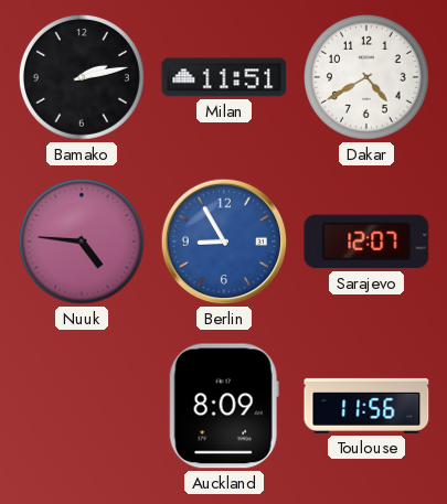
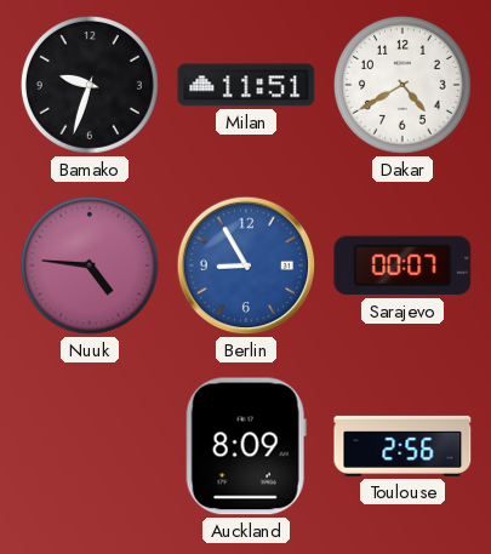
Bamako: 2:13 -> 9:33
Sarajevo: 12:07 -> 00:07
Toulouse: 11:56 -> 2:56
